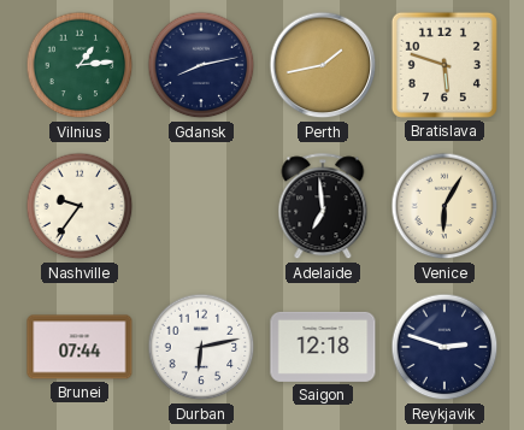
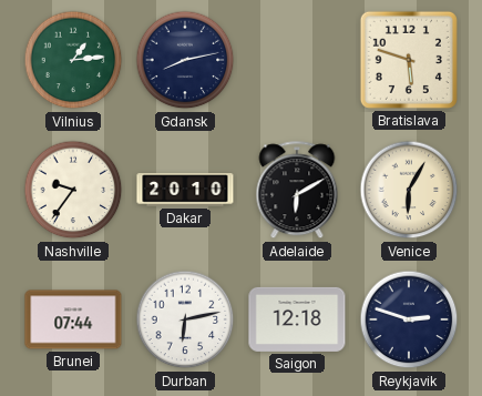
Perth: 1:43 -> none
Dakar: none -> 20:10
Adelaide: 6:59 -> 6:10
